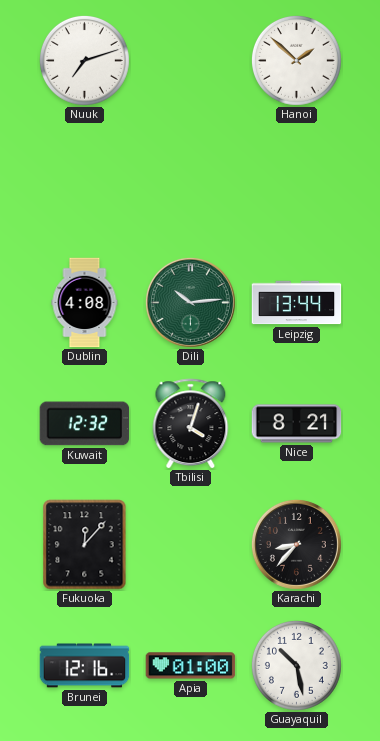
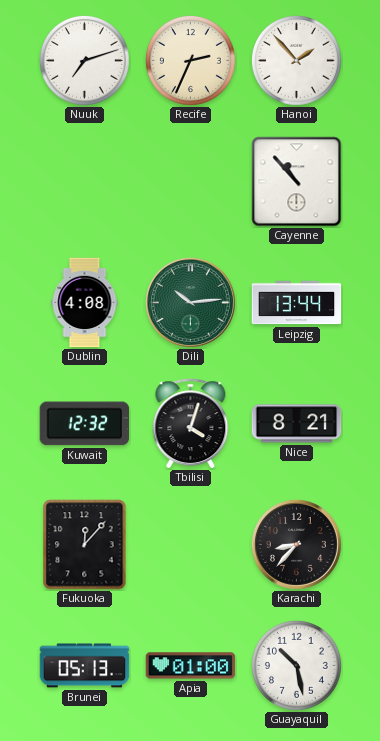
Recife: none -> 2:34
Hanoi: 1:52 -> 1:53
Cayenne: none -> 10:53
Brunei: 12:16 -> 05:13
